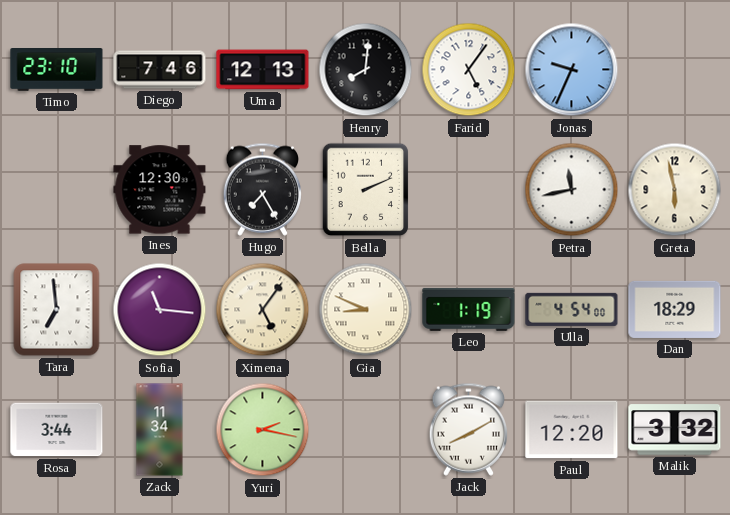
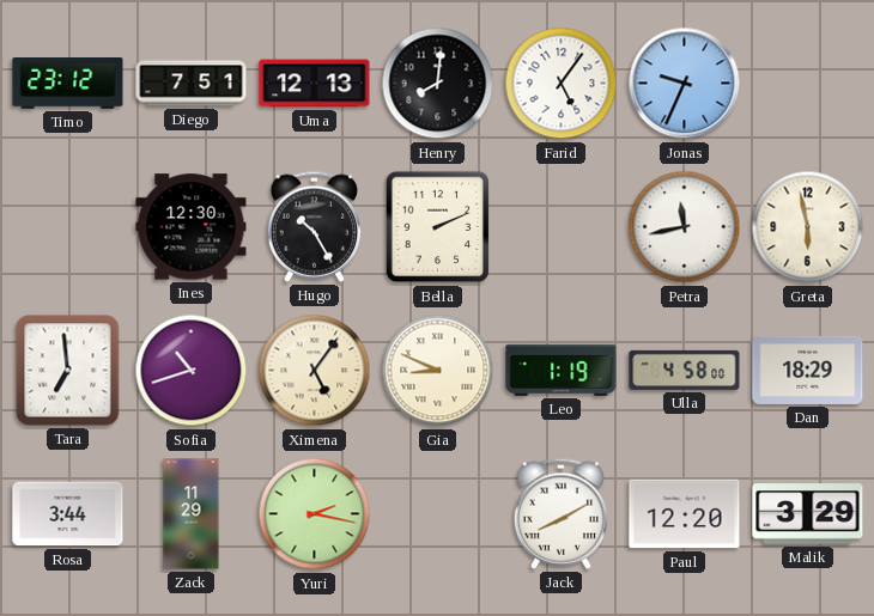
Timo: 23:10 -> 23:12
Diego: 7:46 -> 7:51
Hugo: 7:25 -> 10:25
Sofia: 11:16 -> 10:42
Ulla: 4:54 -> 4:58
Zack: 11:34 -> 11:29
Malik: 3:32 -> 3:29
